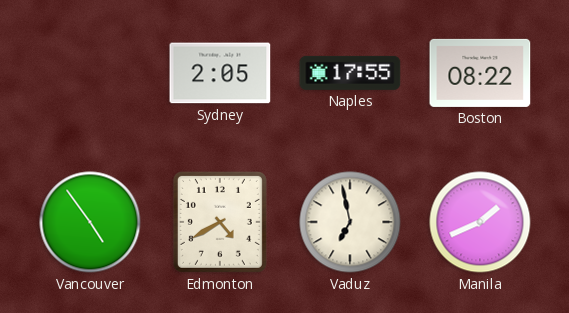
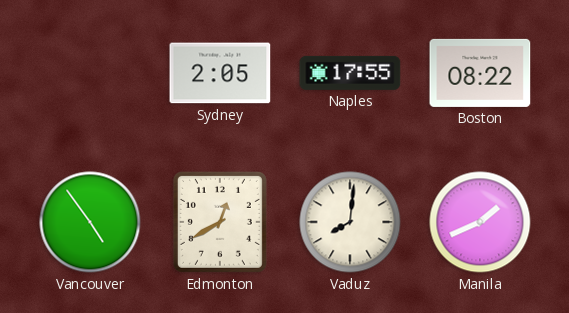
Edmonton: 4:40 -> 12:40
Vaduz: 6:58 -> 8:01
